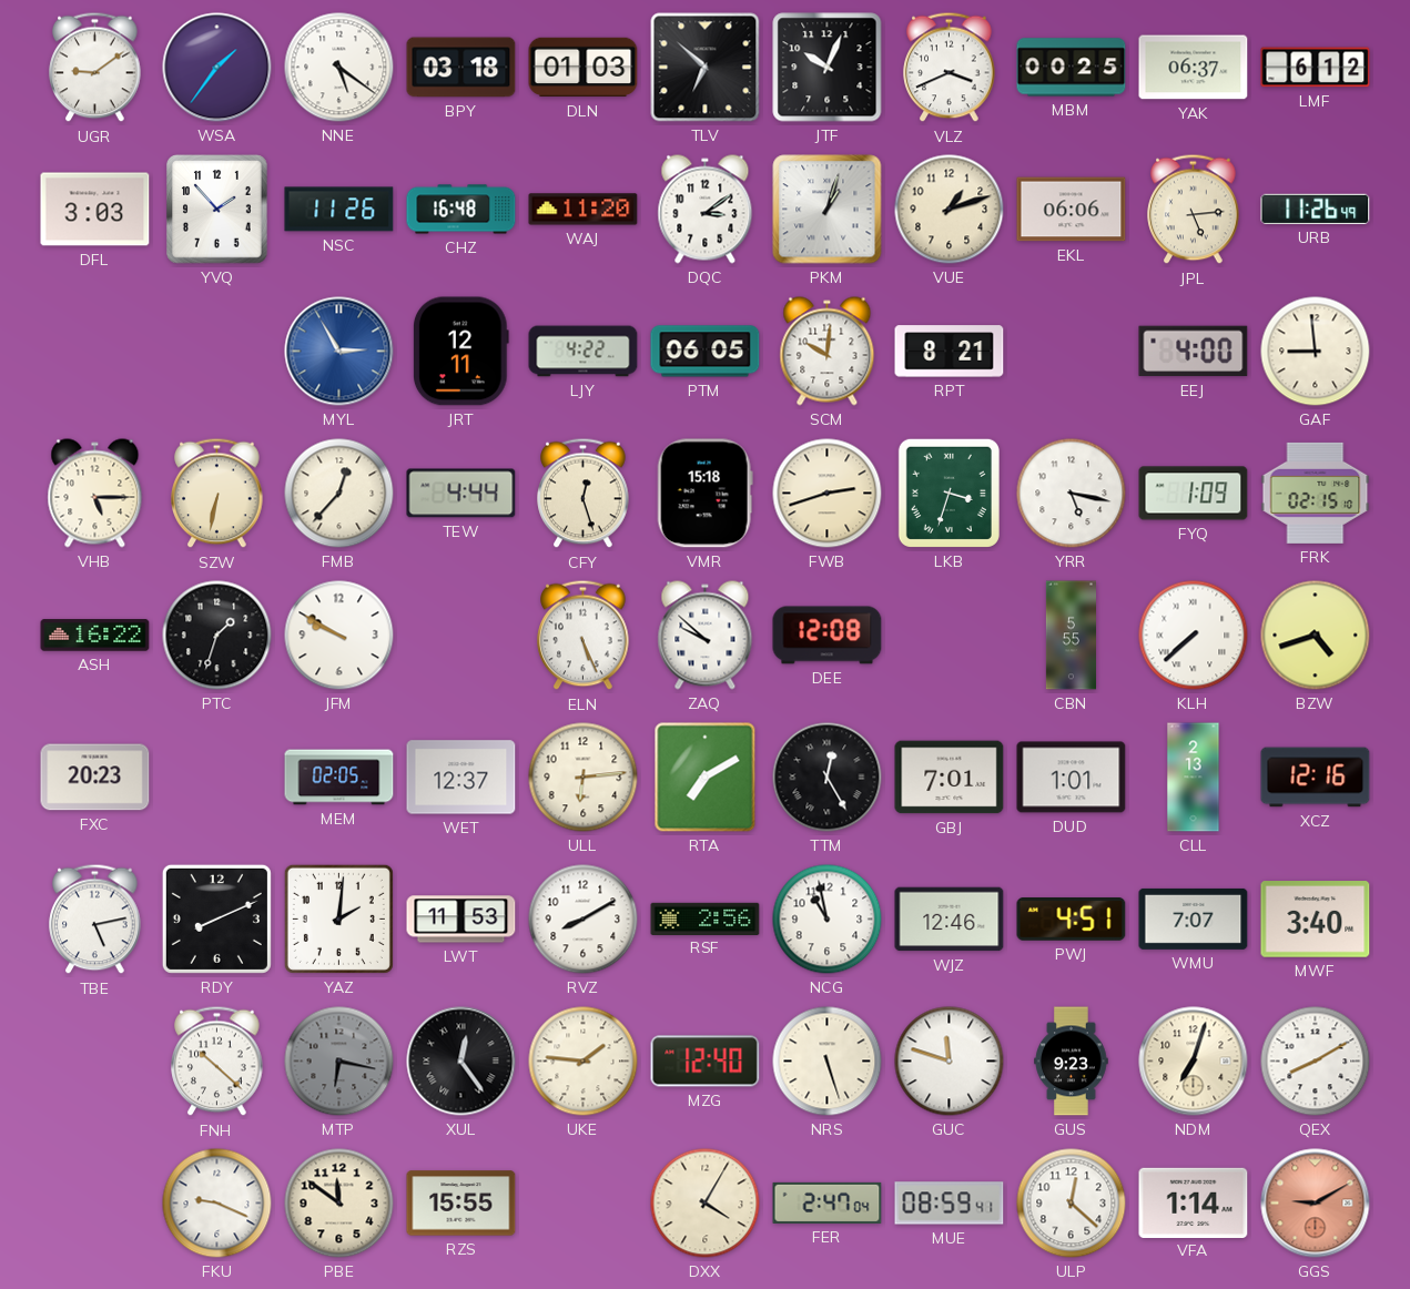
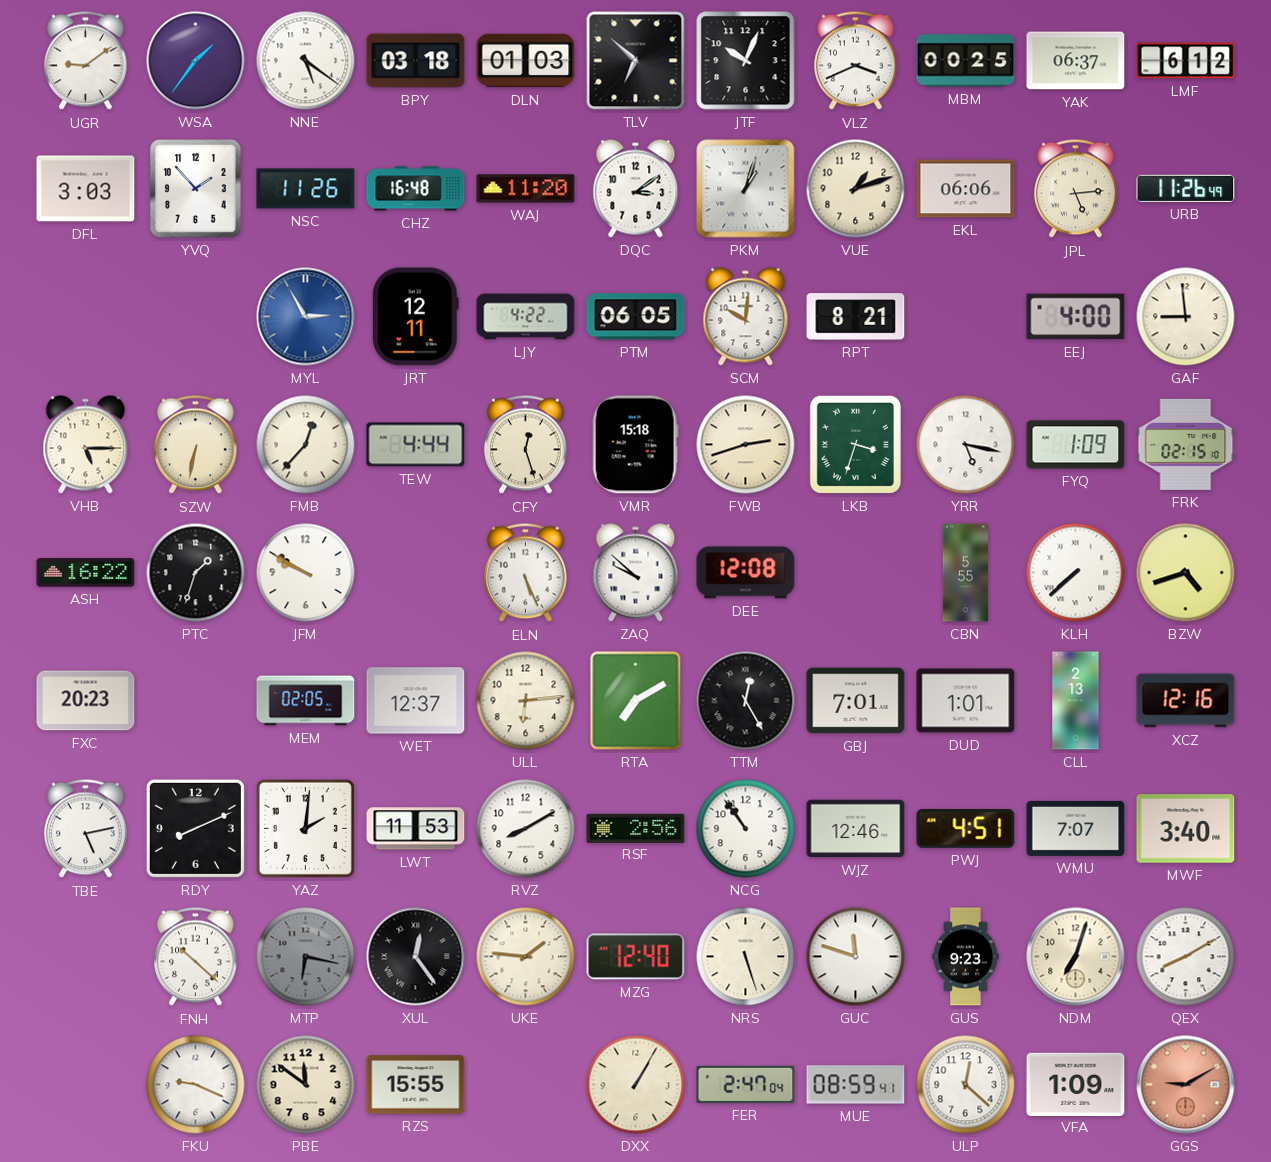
NCG: 10:58 -> 10:54
DXX: 4:05 -> 1:05
VFA: 1:14 -> 1:09
